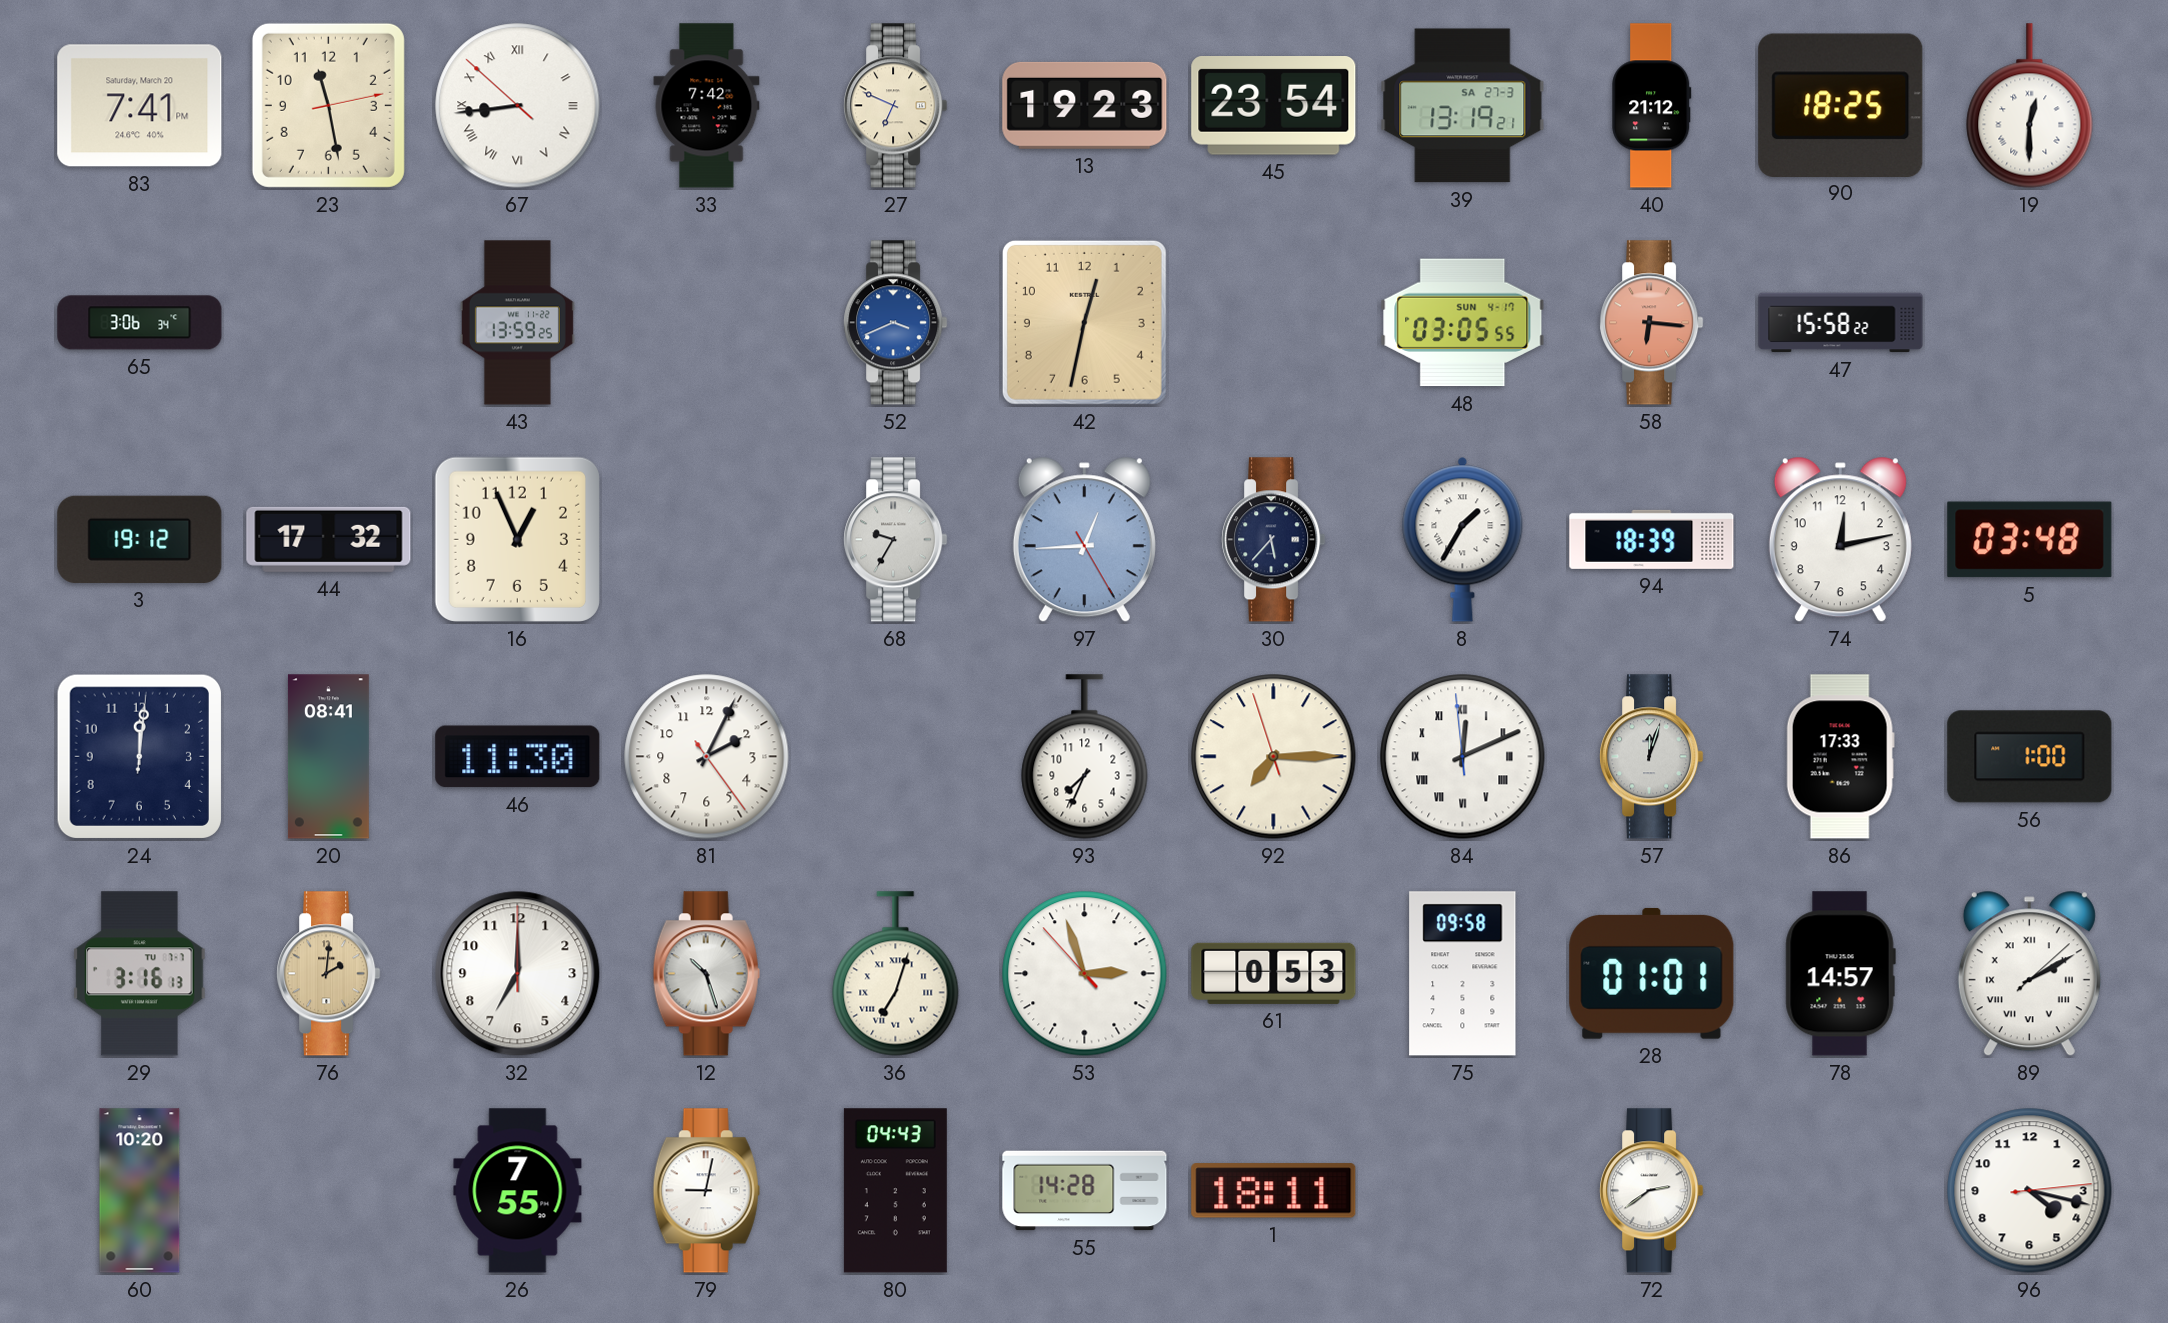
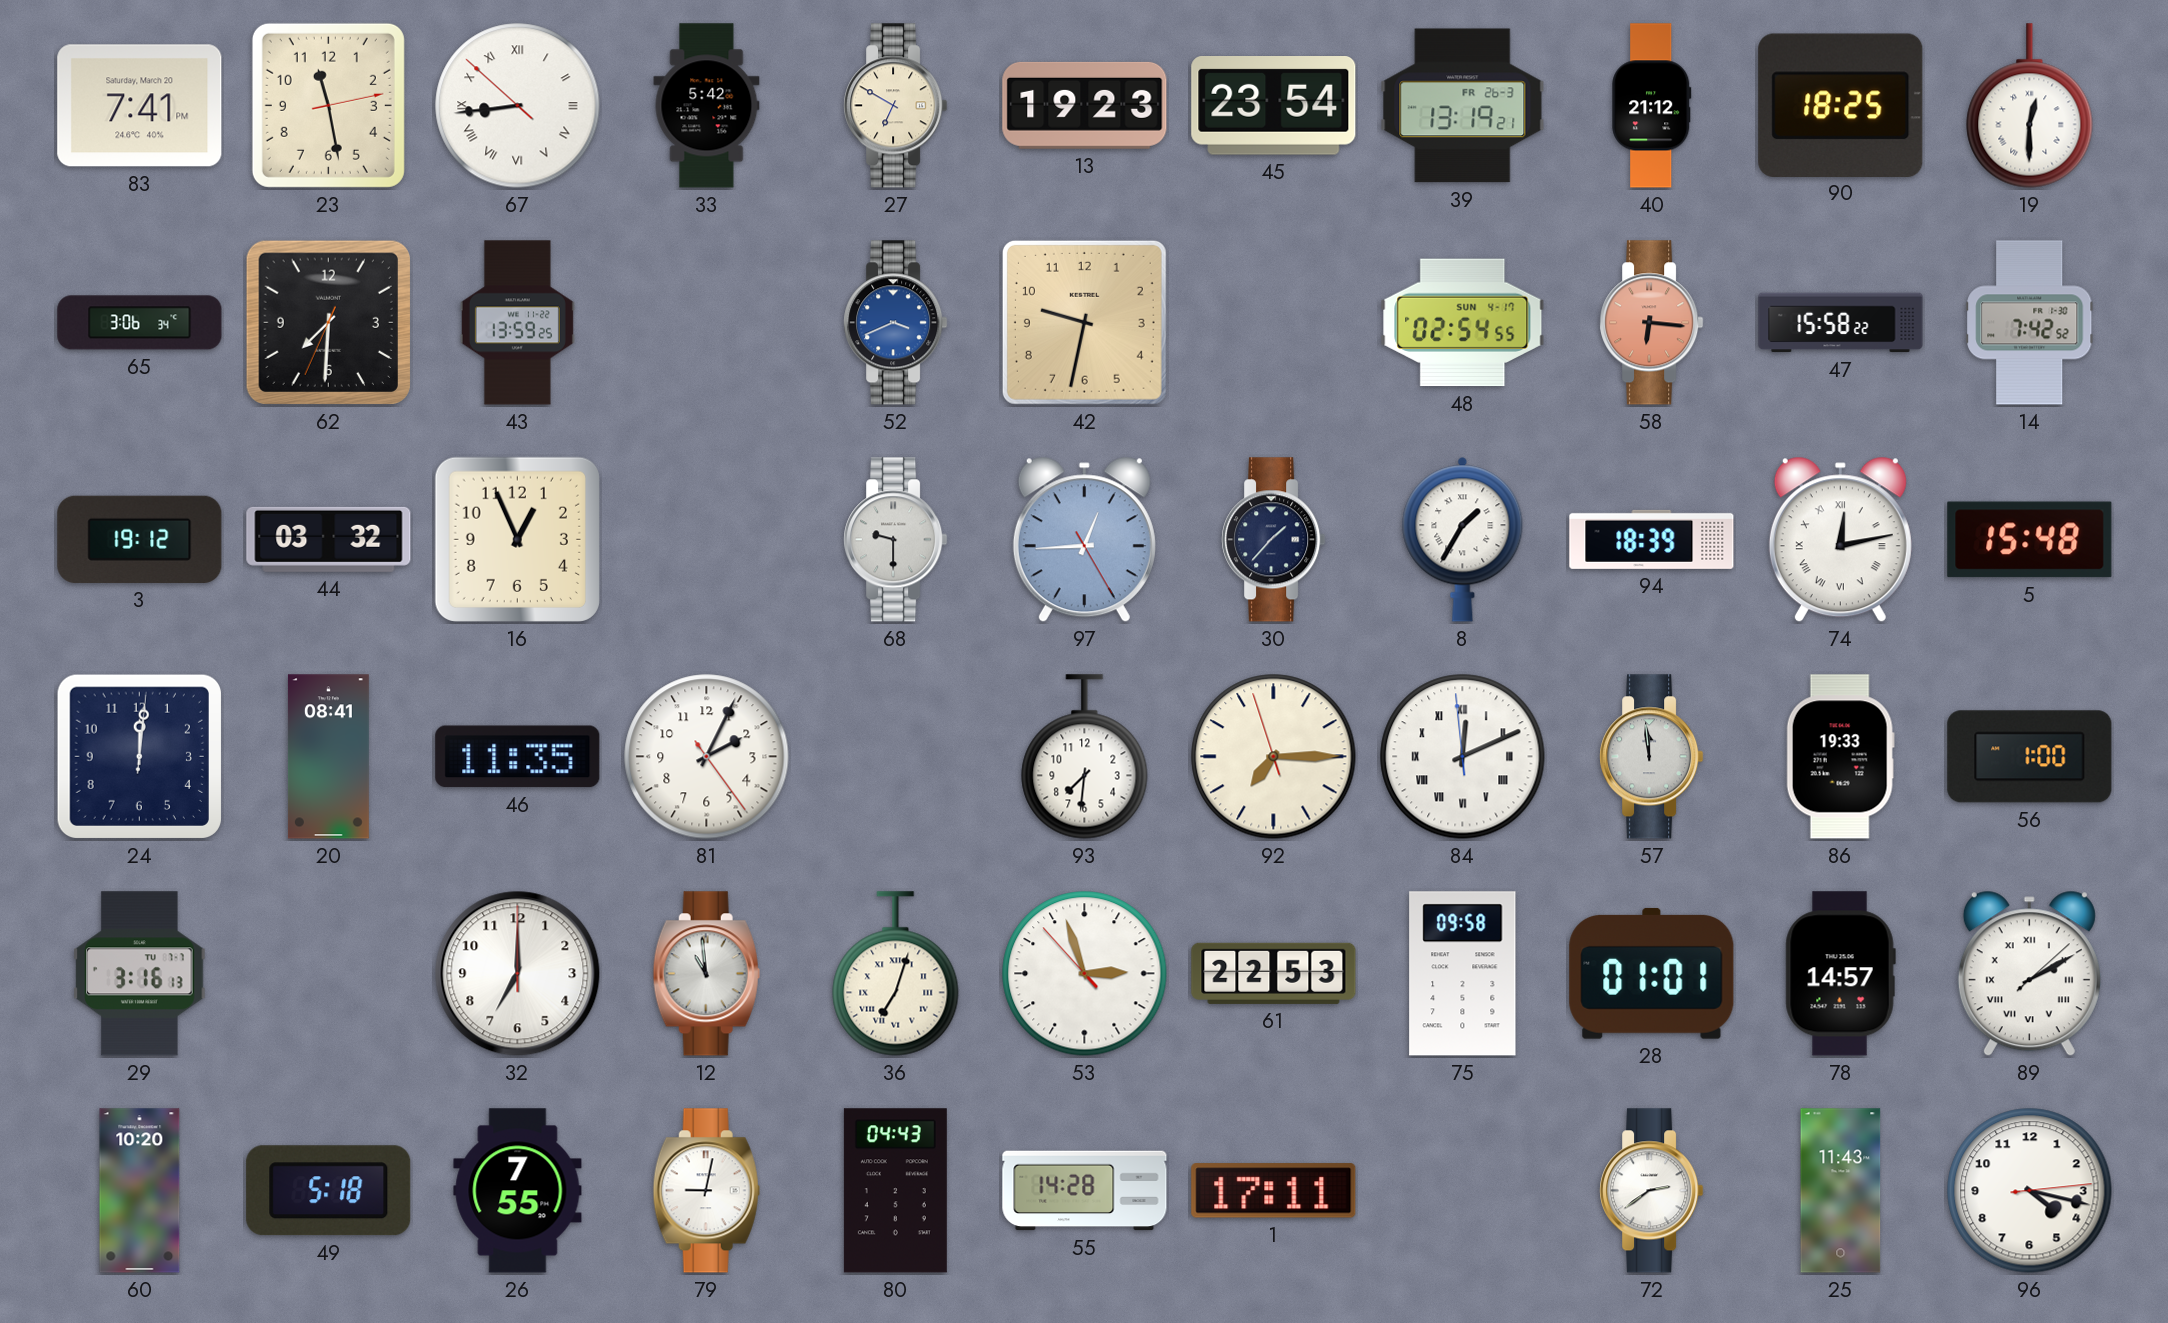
33: 7:42 -> 5:42
27: 6:49 -> 6:50
39 date: SA 27-3 -> FR 26-3
62: none -> 7:30
42: 12:32 -> 9:32
48: 03:05 -> 02:54
14: none -> 7:42
44: 17:32 -> 03:32
68: 9:35 -> 9:30
30: 5:37 -> 1:37
74 numerals: Arabic -> Roman
5: 03:48 -> 15:48
46: 11:30 -> 11:35
93: 7:34 -> 7:31
57: 12:03 -> 11:59
86: 17:33 -> 19:33
76: 2:01 -> none
12: 10:27 -> 10:59
61: 0:53 -> 22:53
49: none -> 5:18
1: 18:11 -> 17:11
25: none -> 11:43
